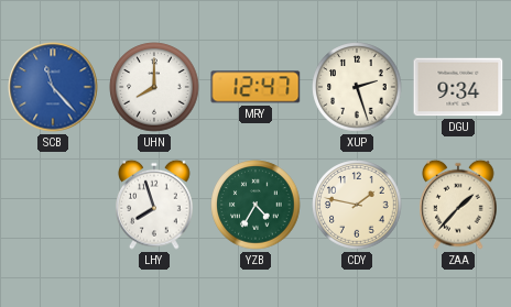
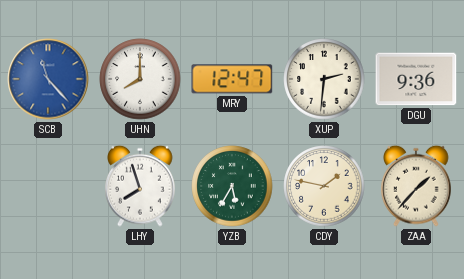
XUP: 2:27 -> 2:31
DGU: 9:34 -> 9:36
YZB: 4:35 -> 5:35
